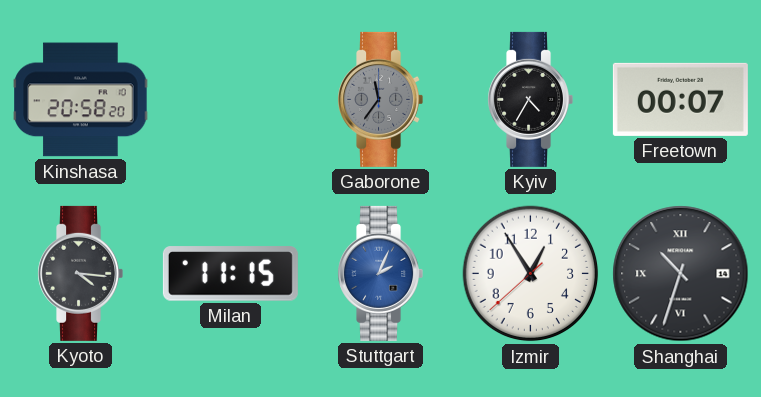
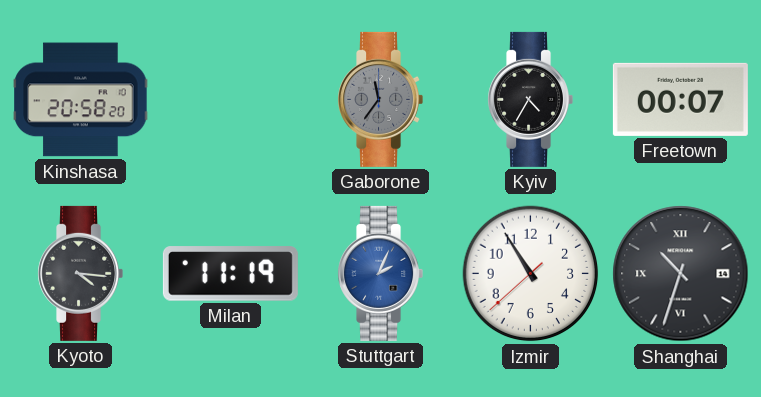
Milan: 11:15 -> 11:19
Izmir: 12:54 -> 10:54
